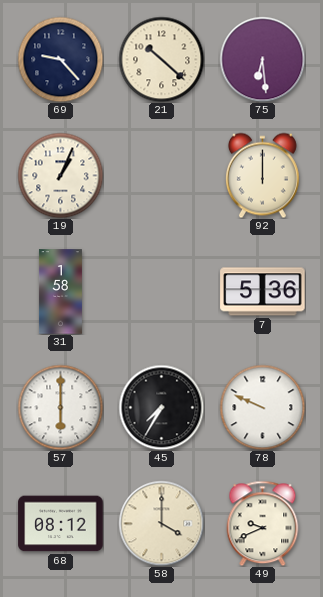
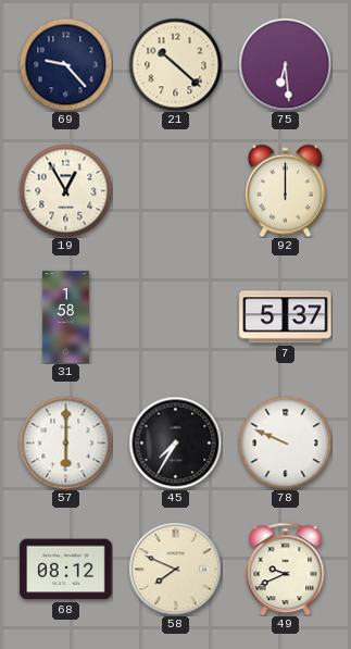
19: 1:04 -> 12:55
7: 5:36 -> 5:37
58: 4:00 -> 7:49
